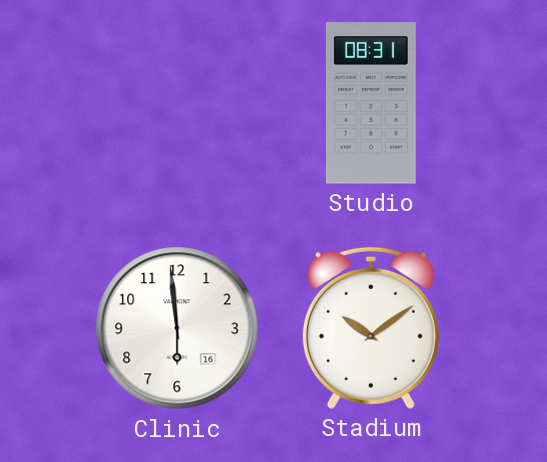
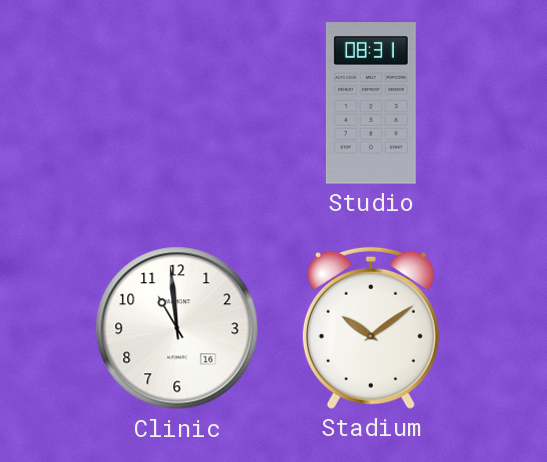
Clinic: 5:59 -> 10:59
